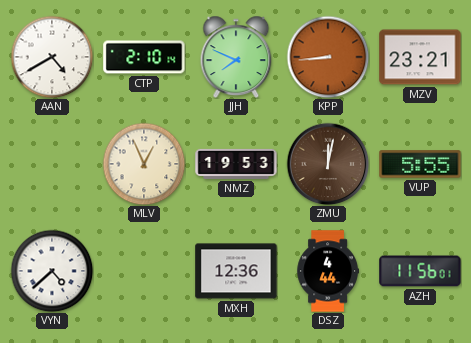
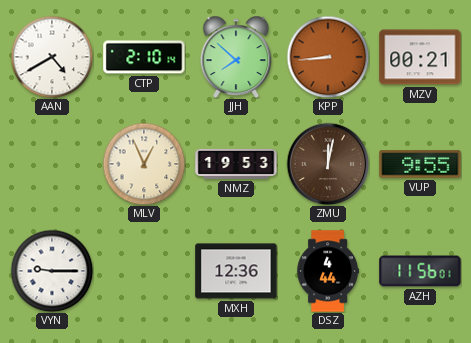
JJH: 7:49 -> 7:52
MZV: 23:21 -> 00:21
VUP: 5:55 -> 9:55
VYN: 4:38 -> 9:15
